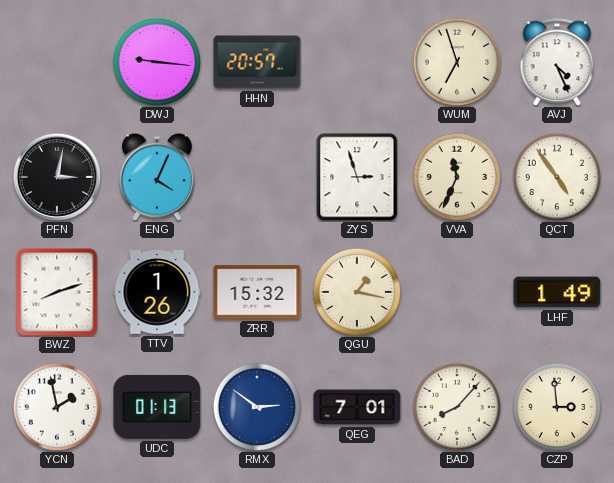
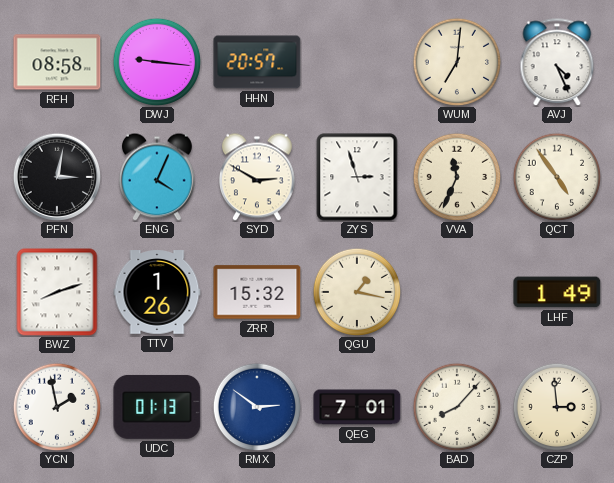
RFH: none -> 08:58
WUM: 6:57 -> 7:01
SYD: none -> 2:50
